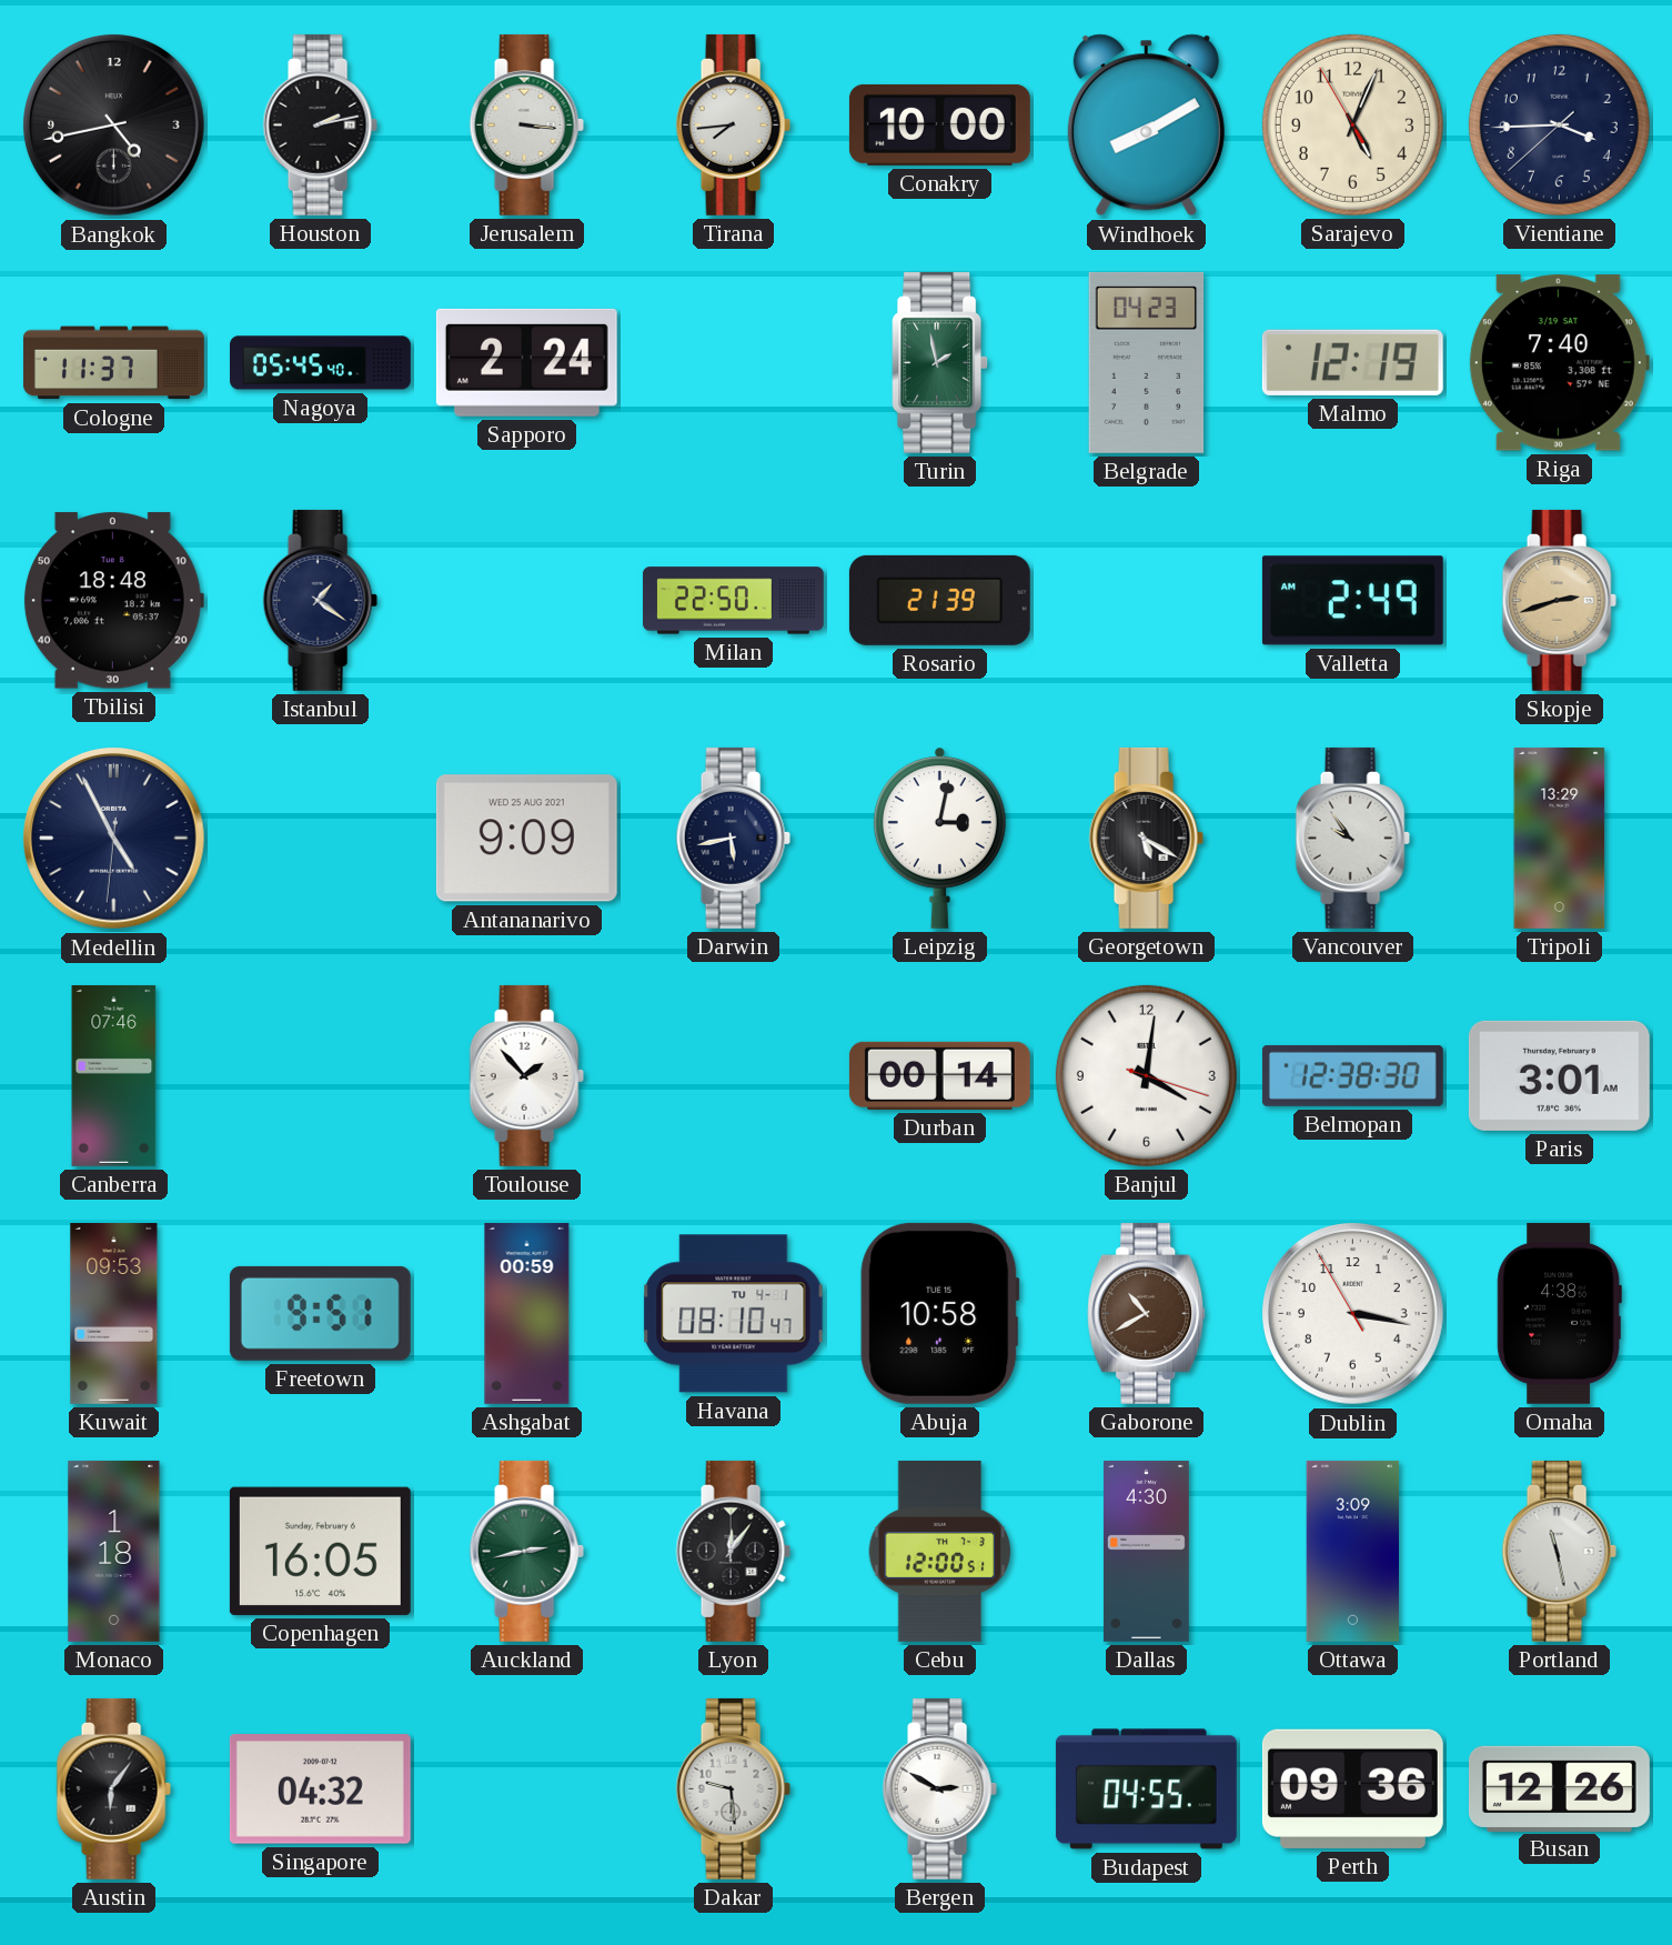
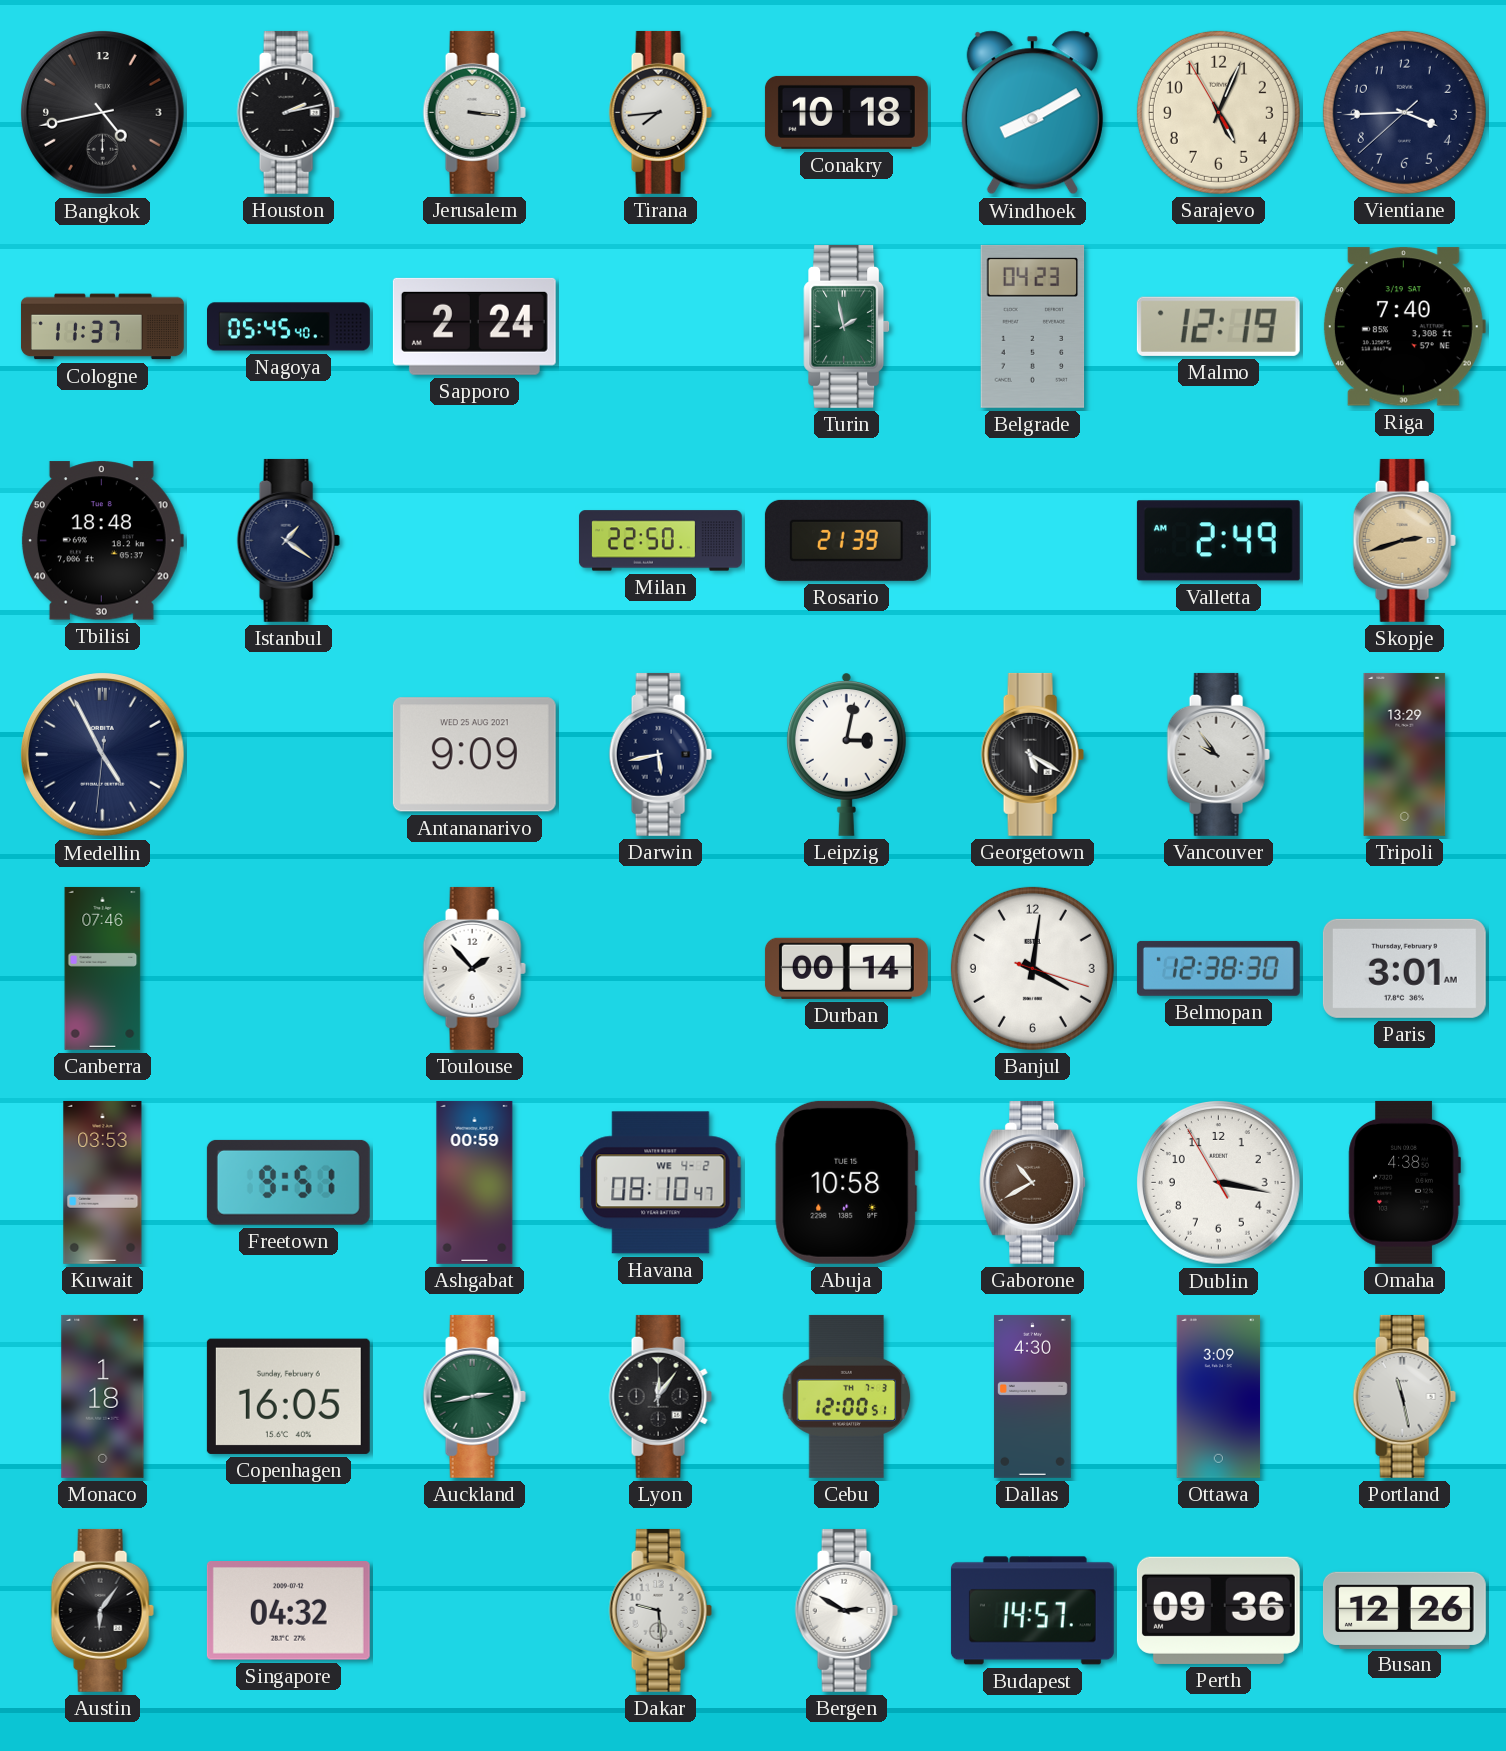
Conakry: 10:00 -> 10:18
Kuwait: 09:53 -> 03:53
Havana date: TU 4-1 -> WE 4-2
Budapest: 04:55 -> 14:57
